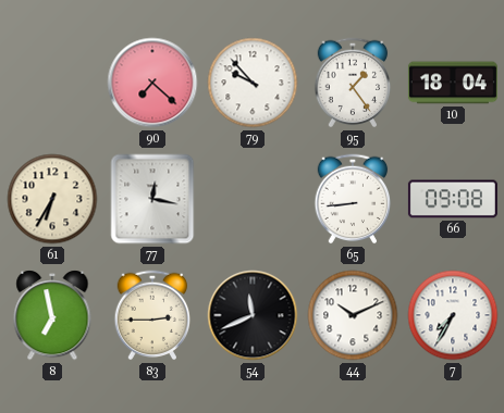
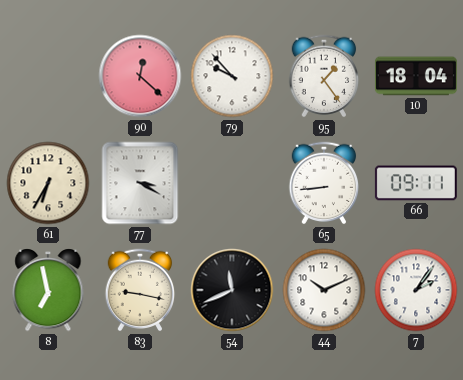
90: 7:22 -> 12:22
77: 12:17 -> 3:20
66: 09:08 -> 09:11
83: 2:45 -> 9:17
7: 7:35 -> 2:06
